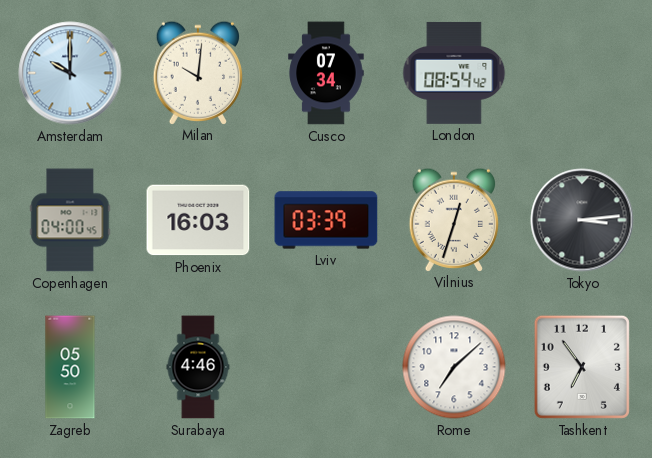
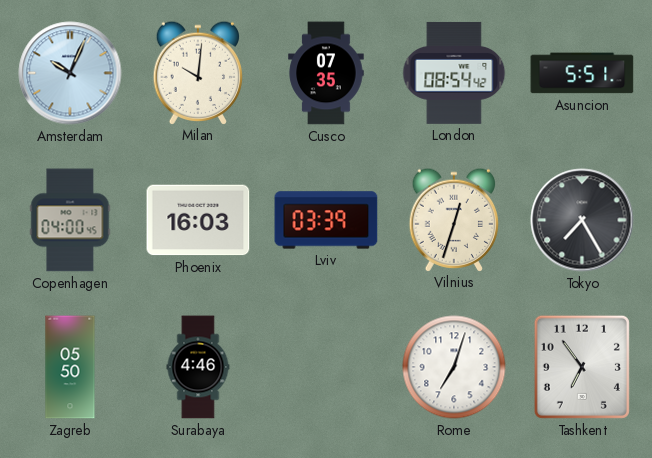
Amsterdam: 10:00 -> 10:04
Cusco: 07:34 -> 07:35
Asuncion: none -> 5:51
Tokyo: 3:14 -> 7:25
Rome: 7:08 -> 7:03
